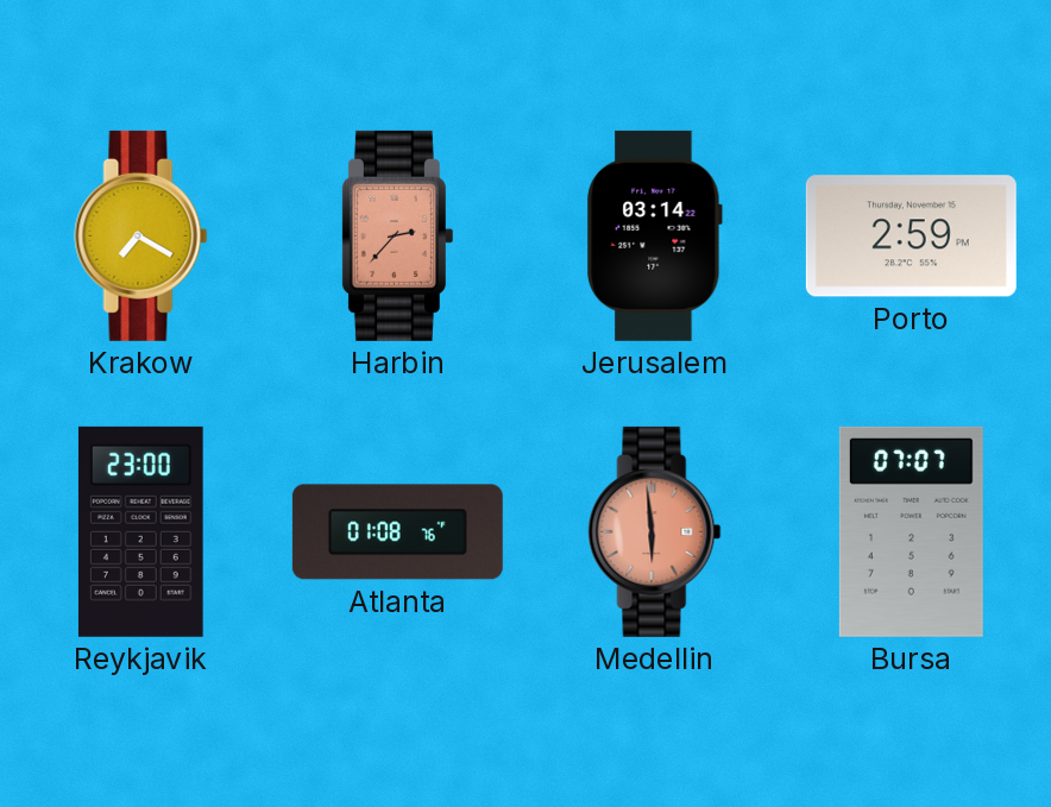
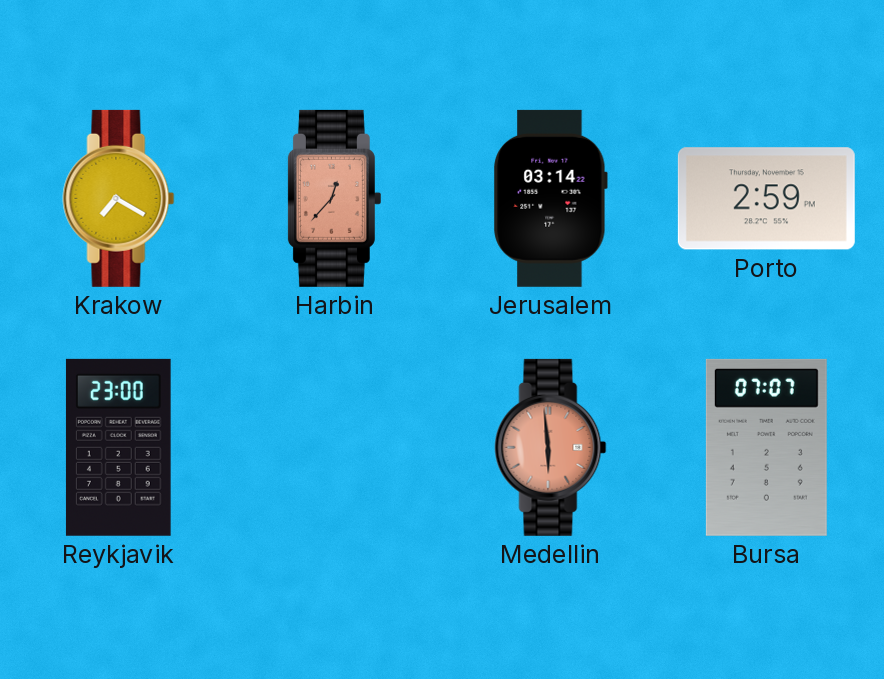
Harbin: 2:37 -> 12:37
Atlanta: 01:08 -> none
